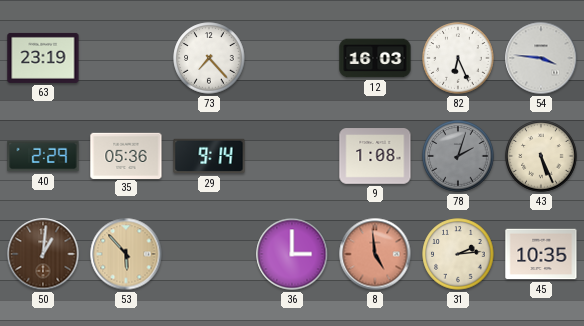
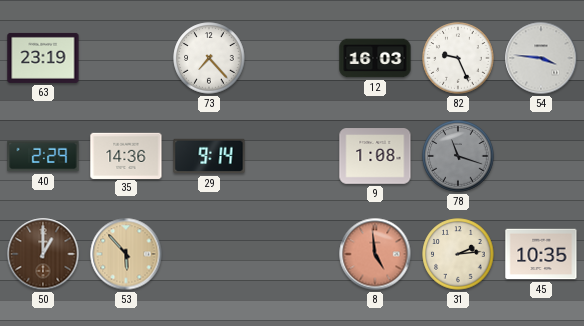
82: 6:26 -> 9:26
35: 05:36 -> 14:36
78: 2:03 -> 11:18
43: 5:26 -> none
50: 1:01 -> 1:00
36: 3:00 -> none
